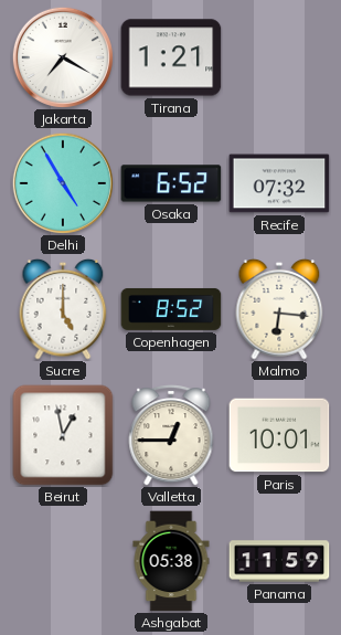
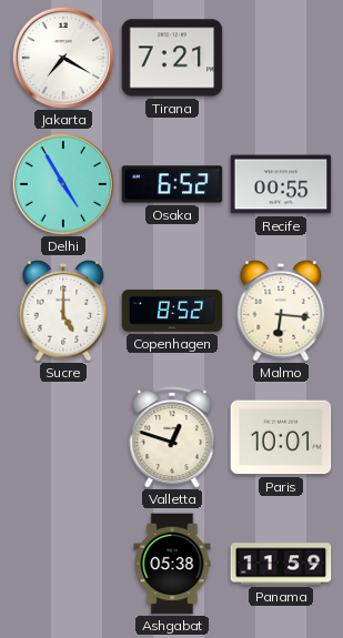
Tirana: 1:21 -> 7:21
Recife: 07:32 -> 00:55
Beirut: 12:58 -> none
Valletta: 12:45 -> 12:48
